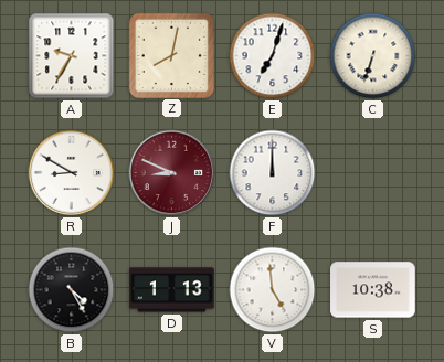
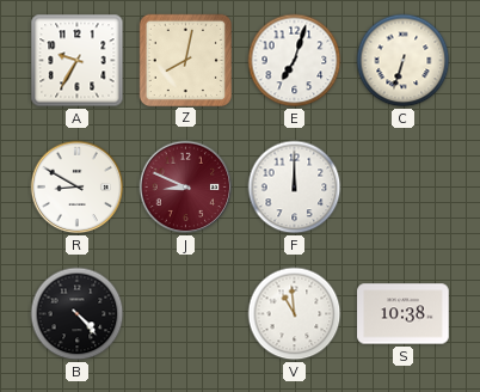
B: 4:25 -> 4:23
D: 1:13 -> none
V: 4:59 -> 10:59
